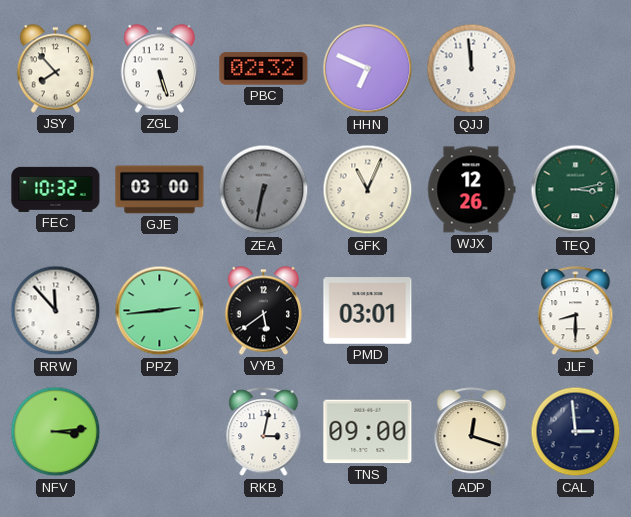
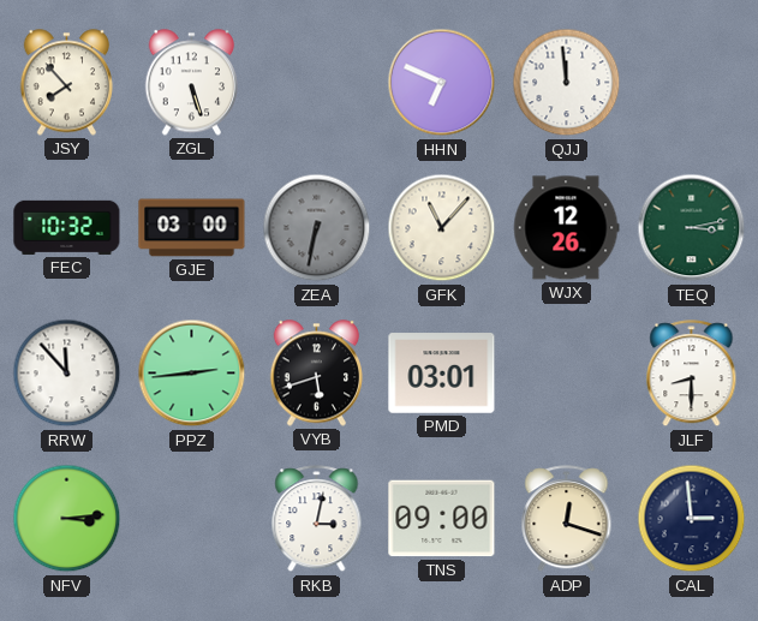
PBC: 02:32 -> none
GFK: 11:04 -> 11:07
VYB: 5:39 -> 5:42
